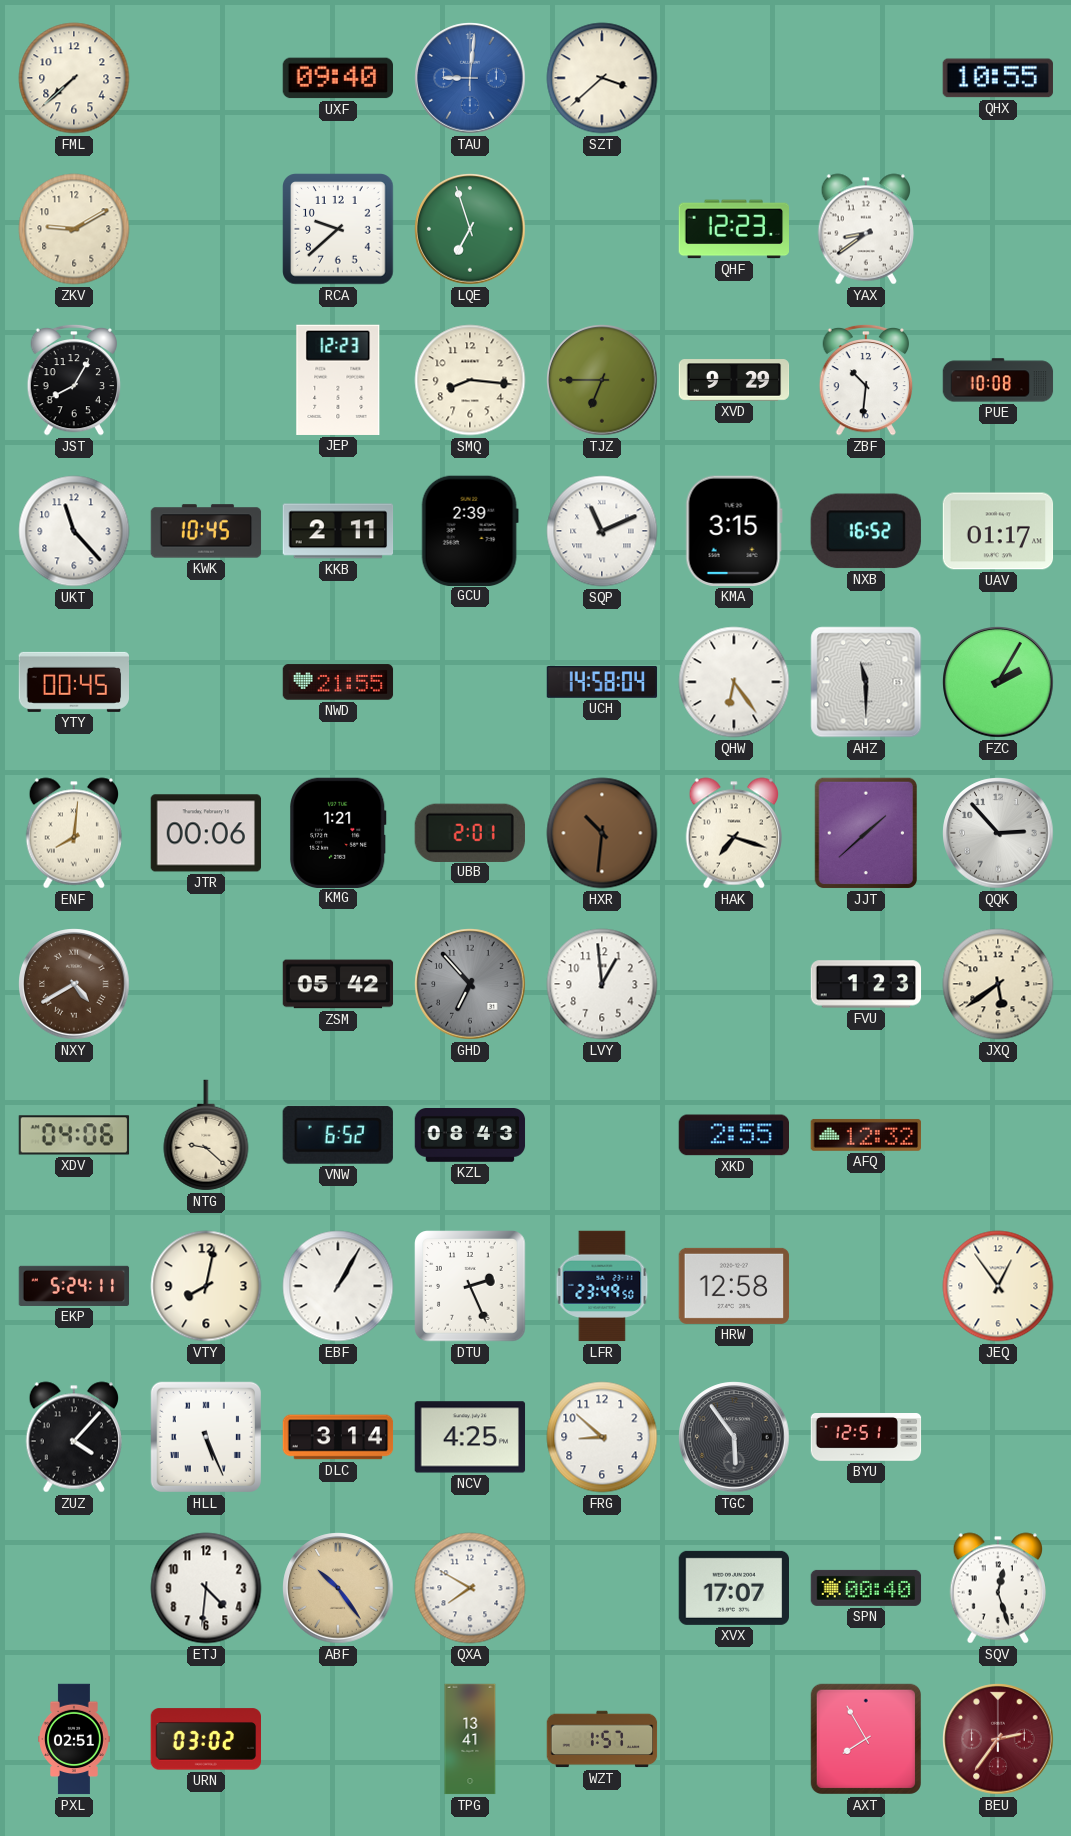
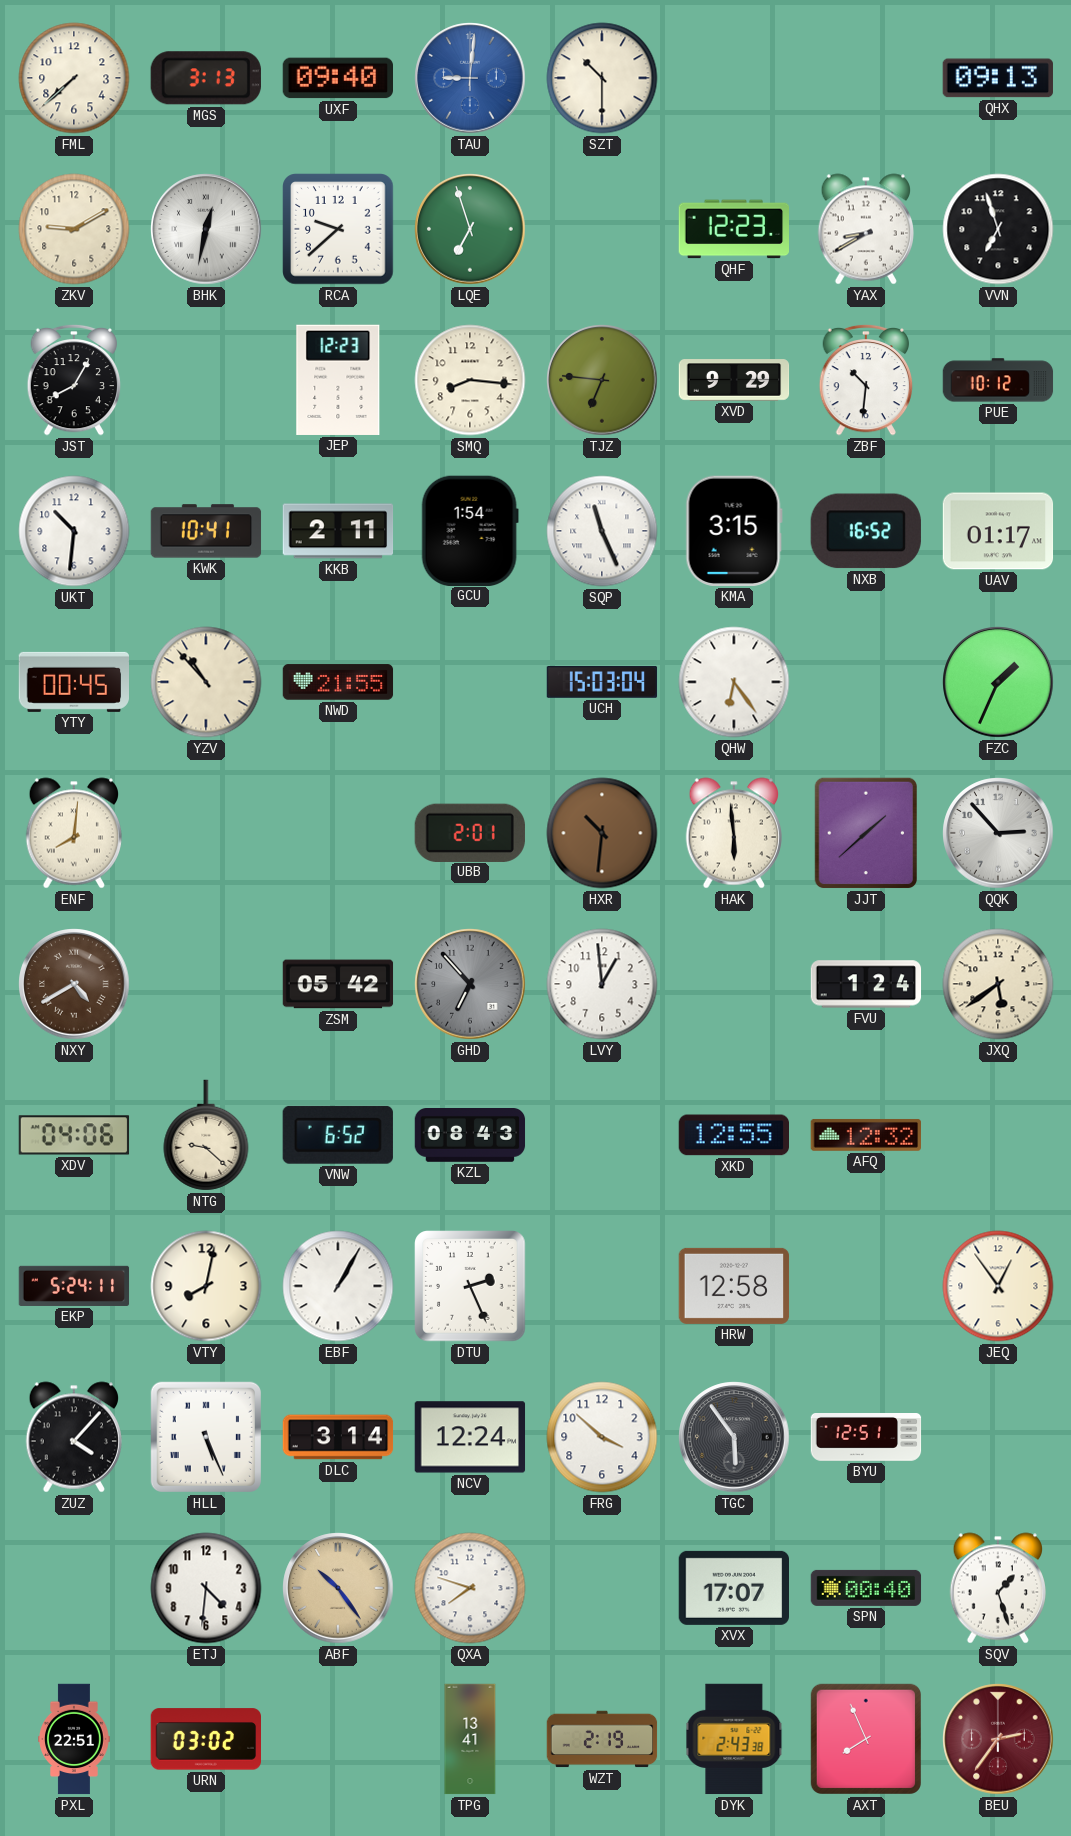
MGS: none -> 3:13
SZT: 3:38 -> 10:30
QHX: 10:55 -> 09:13
BHK: none -> 12:32
YAX: 8:39 -> 8:40
VVN: none -> 6:57
TJZ: 6:45 -> 6:46
PUE: 10:08 -> 10:12
UKT: 11:23 -> 10:31
KWK: 10:45 -> 10:41
GCU: 2:39 -> 1:54
SQP: 11:11 -> 11:26
YZV: none -> 10:53
UCH: 14:58 -> 15:03
AHZ: 11:30 -> none
FZC: 2:05 -> 1:34
JTR: 00:06 -> none
KMG: 1:21 -> none
HAK: 7:18 -> 5:59
FVU: 1:23 -> 1:24
XKD: 2:55 -> 12:55
LFR: 23:49 -> none
NCV: 4:25 -> 12:24
FRG: 8:52 -> 3:52
QXA: 7:50 -> 7:48
SQV: 12:27 -> 1:27
PXL: 02:51 -> 22:51
WZT: 1:57 -> 2:19
DYK: none -> 2:43
AXT: 7:55 -> 7:56
